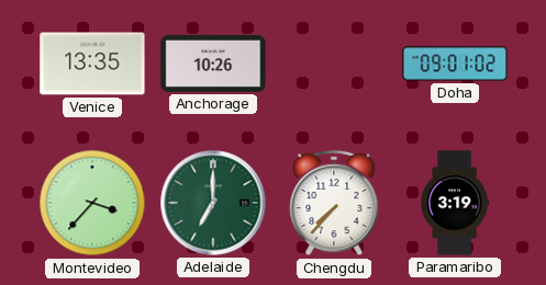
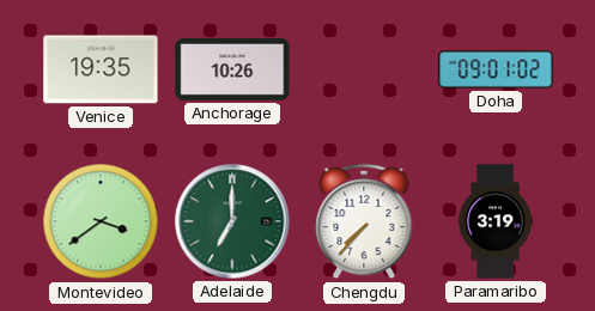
Venice: 13:35 -> 19:35
Montevideo: 3:37 -> 3:39
